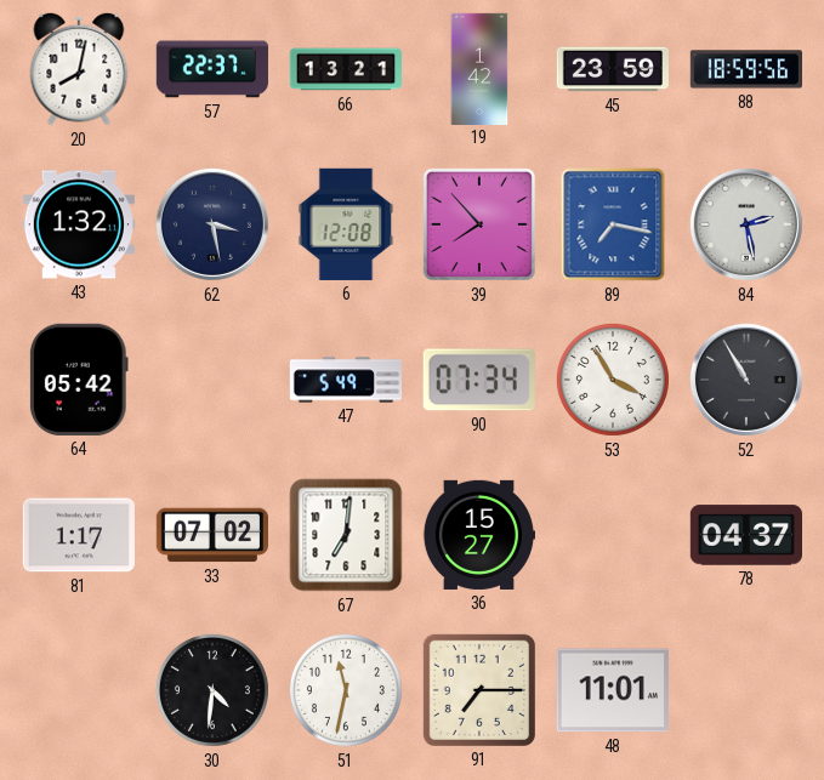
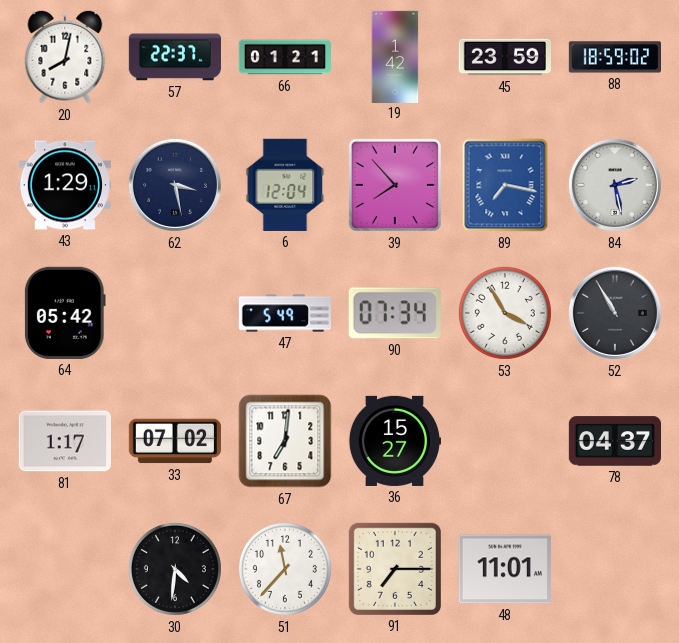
66: 13:21 -> 01:21
88: 18:59:56 -> 18:59:02
43: 1:32 -> 1:29
6: 12:08 -> 12:04
51: 11:32 -> 11:37
